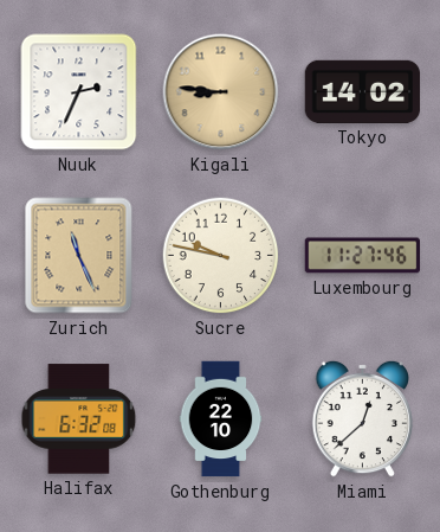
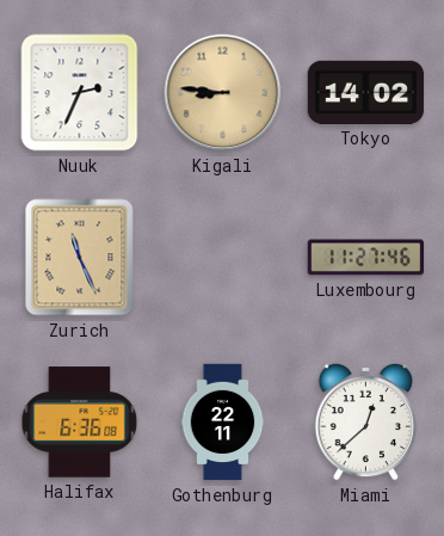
Sucre: 9:47 -> none
Halifax: 6:32 -> 6:36
Gothenburg: 22:10 -> 22:11
